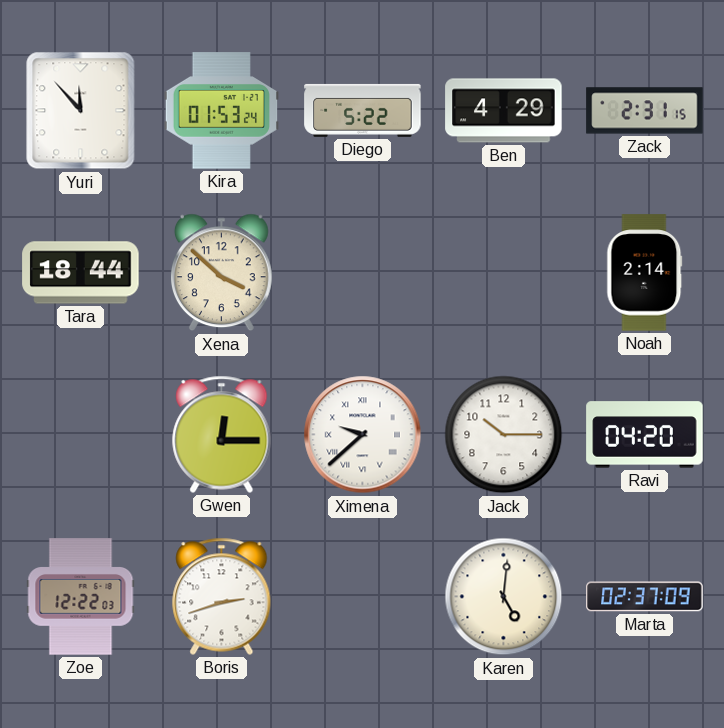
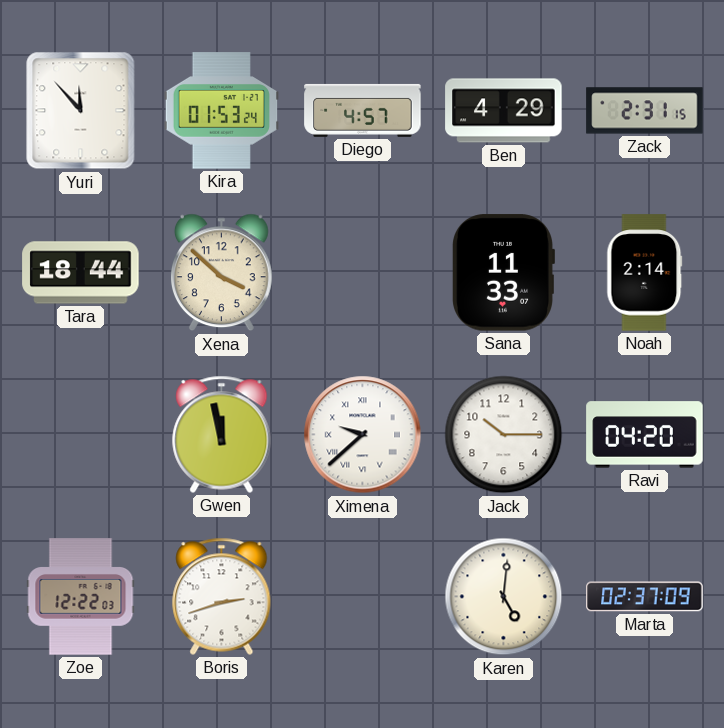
Diego: 5:22 -> 4:57
Sana: none -> 11:33
Gwen: 12:15 -> 11:58
